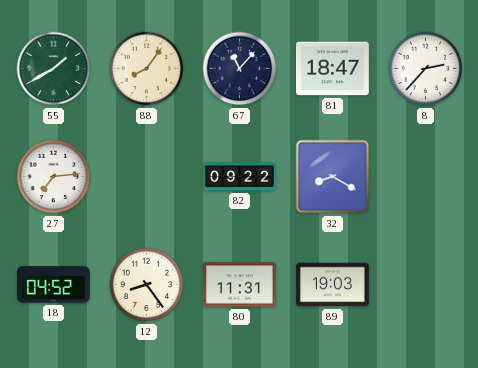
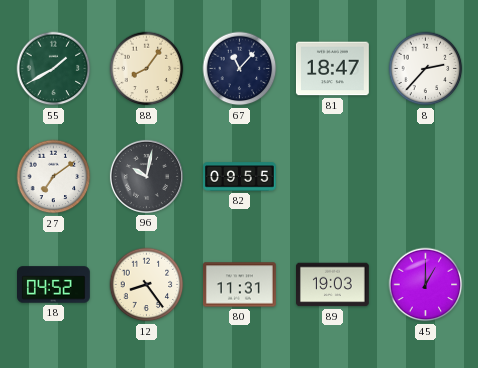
27: 7:14 -> 7:09
96: none -> 10:02
82: 09:22 -> 09:55
32: 8:20 -> none
45: none -> 1:00
